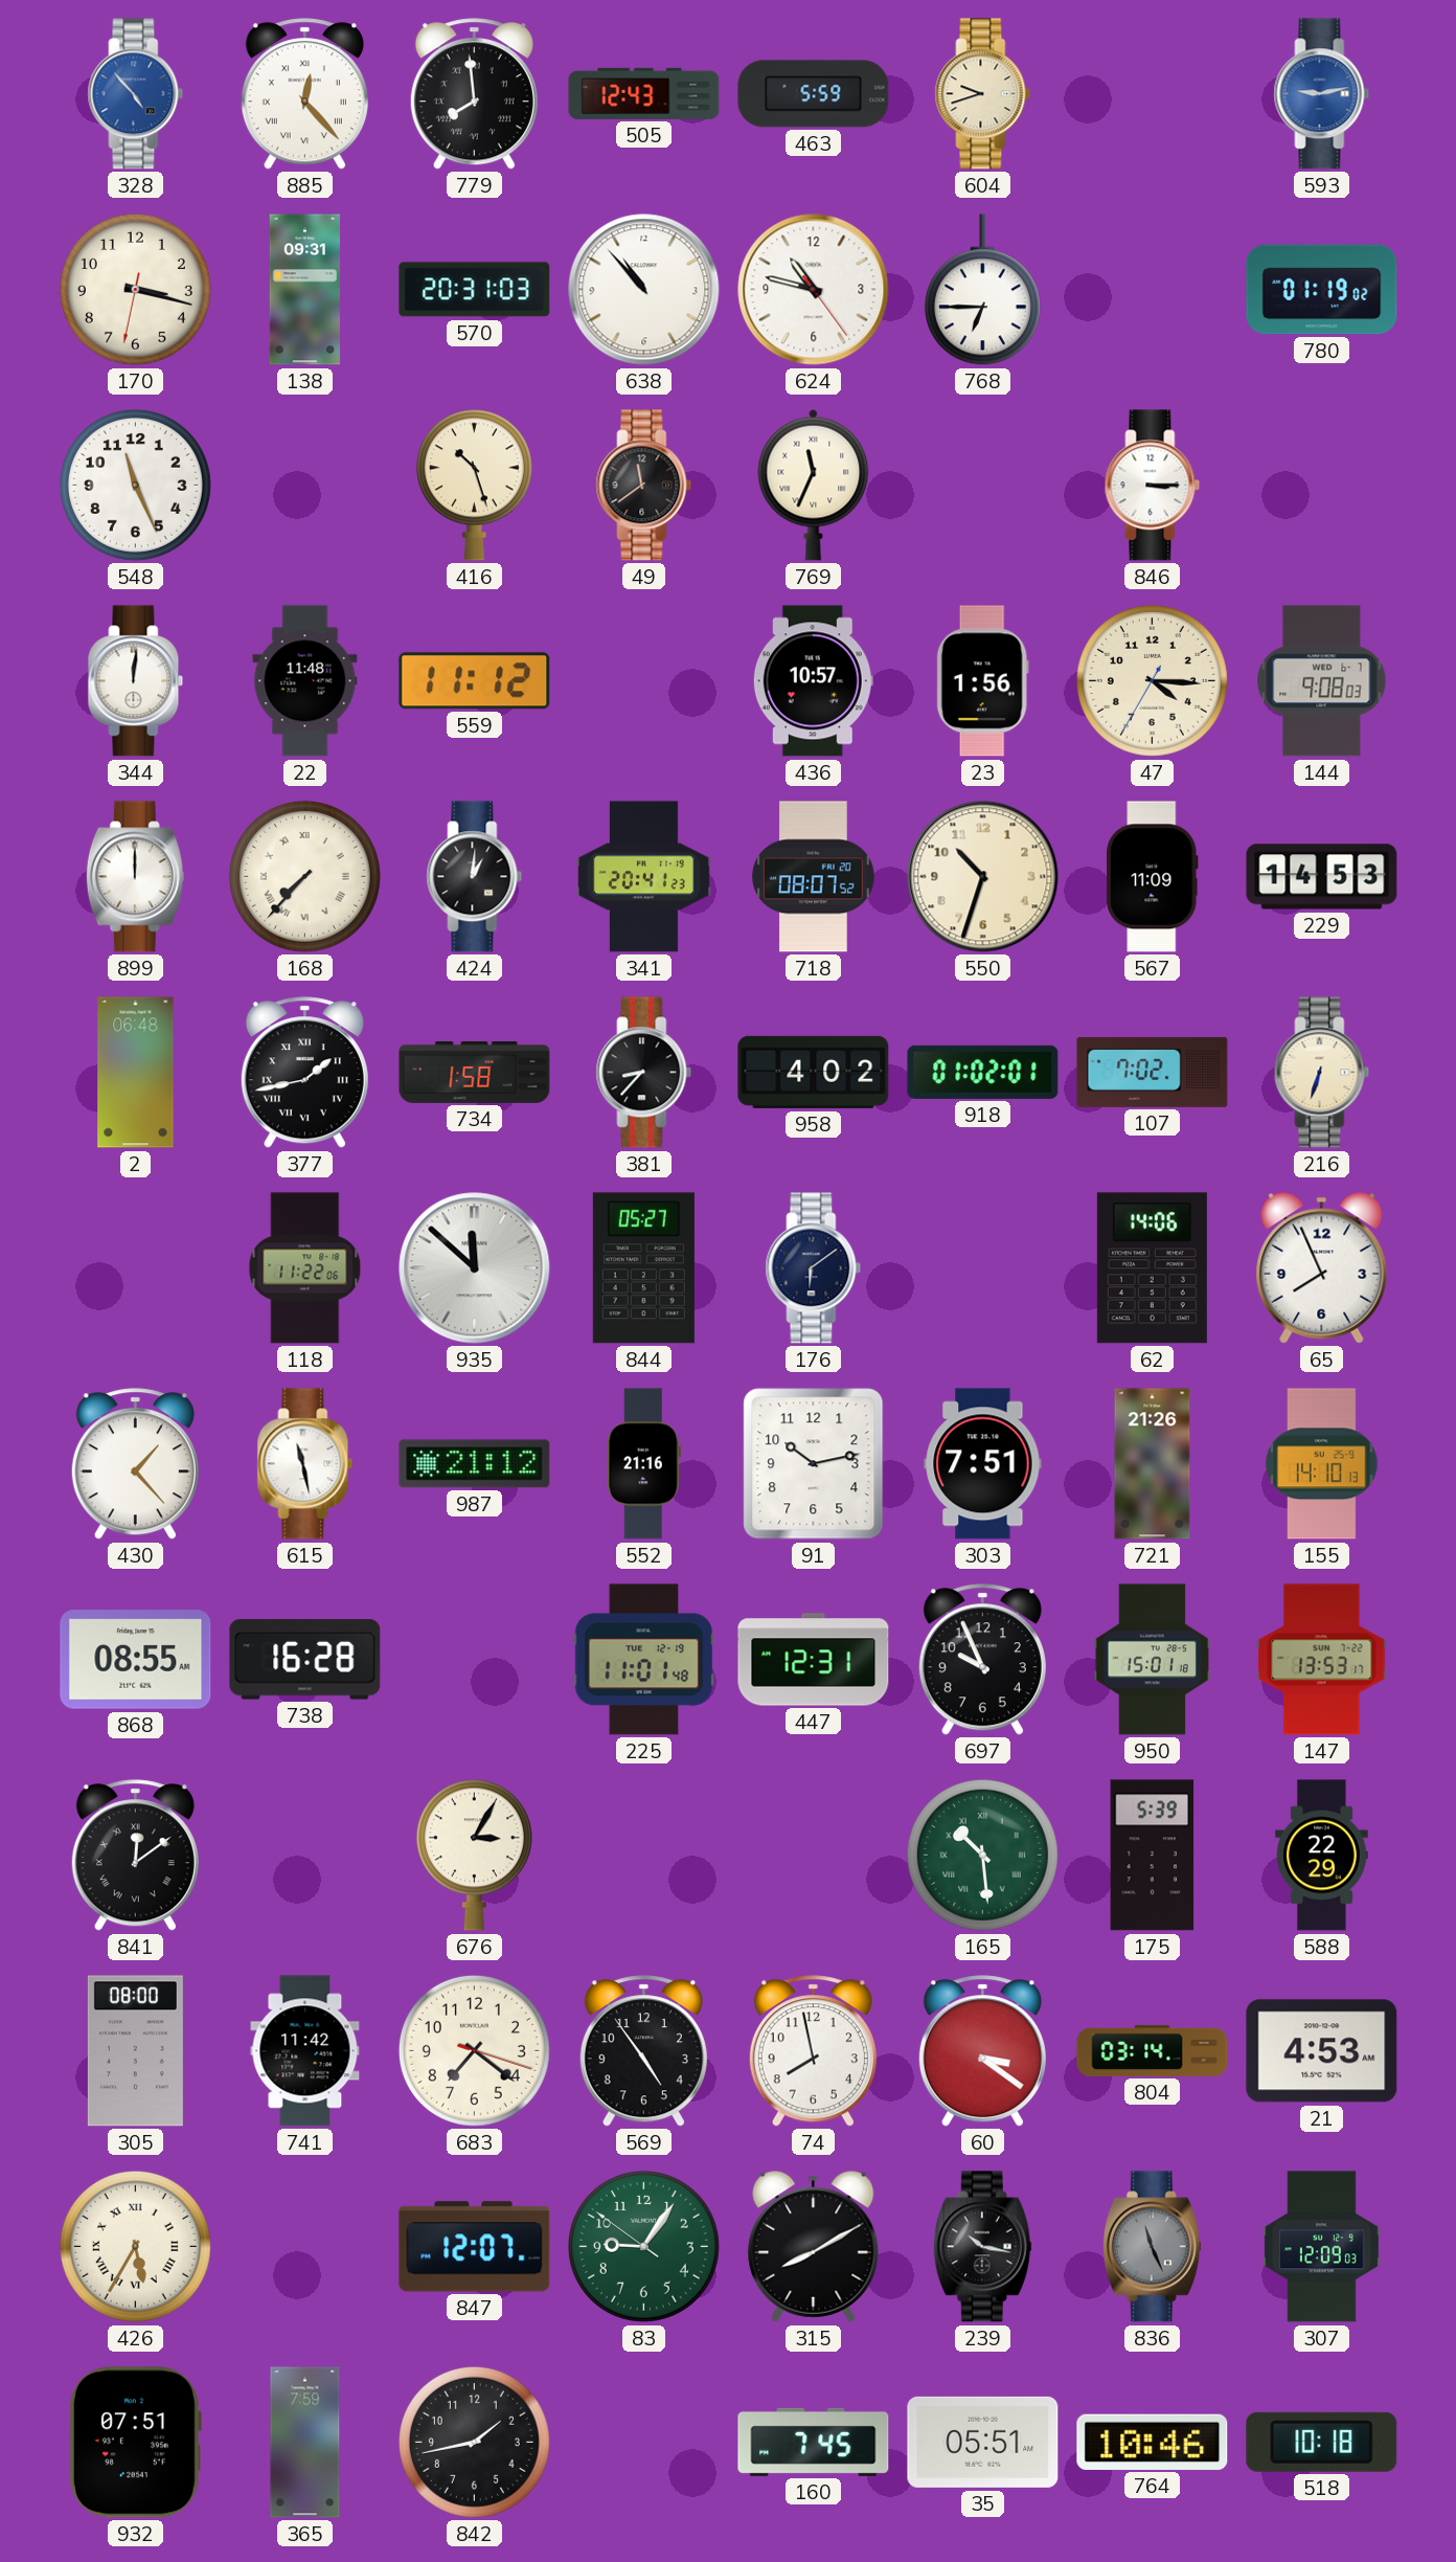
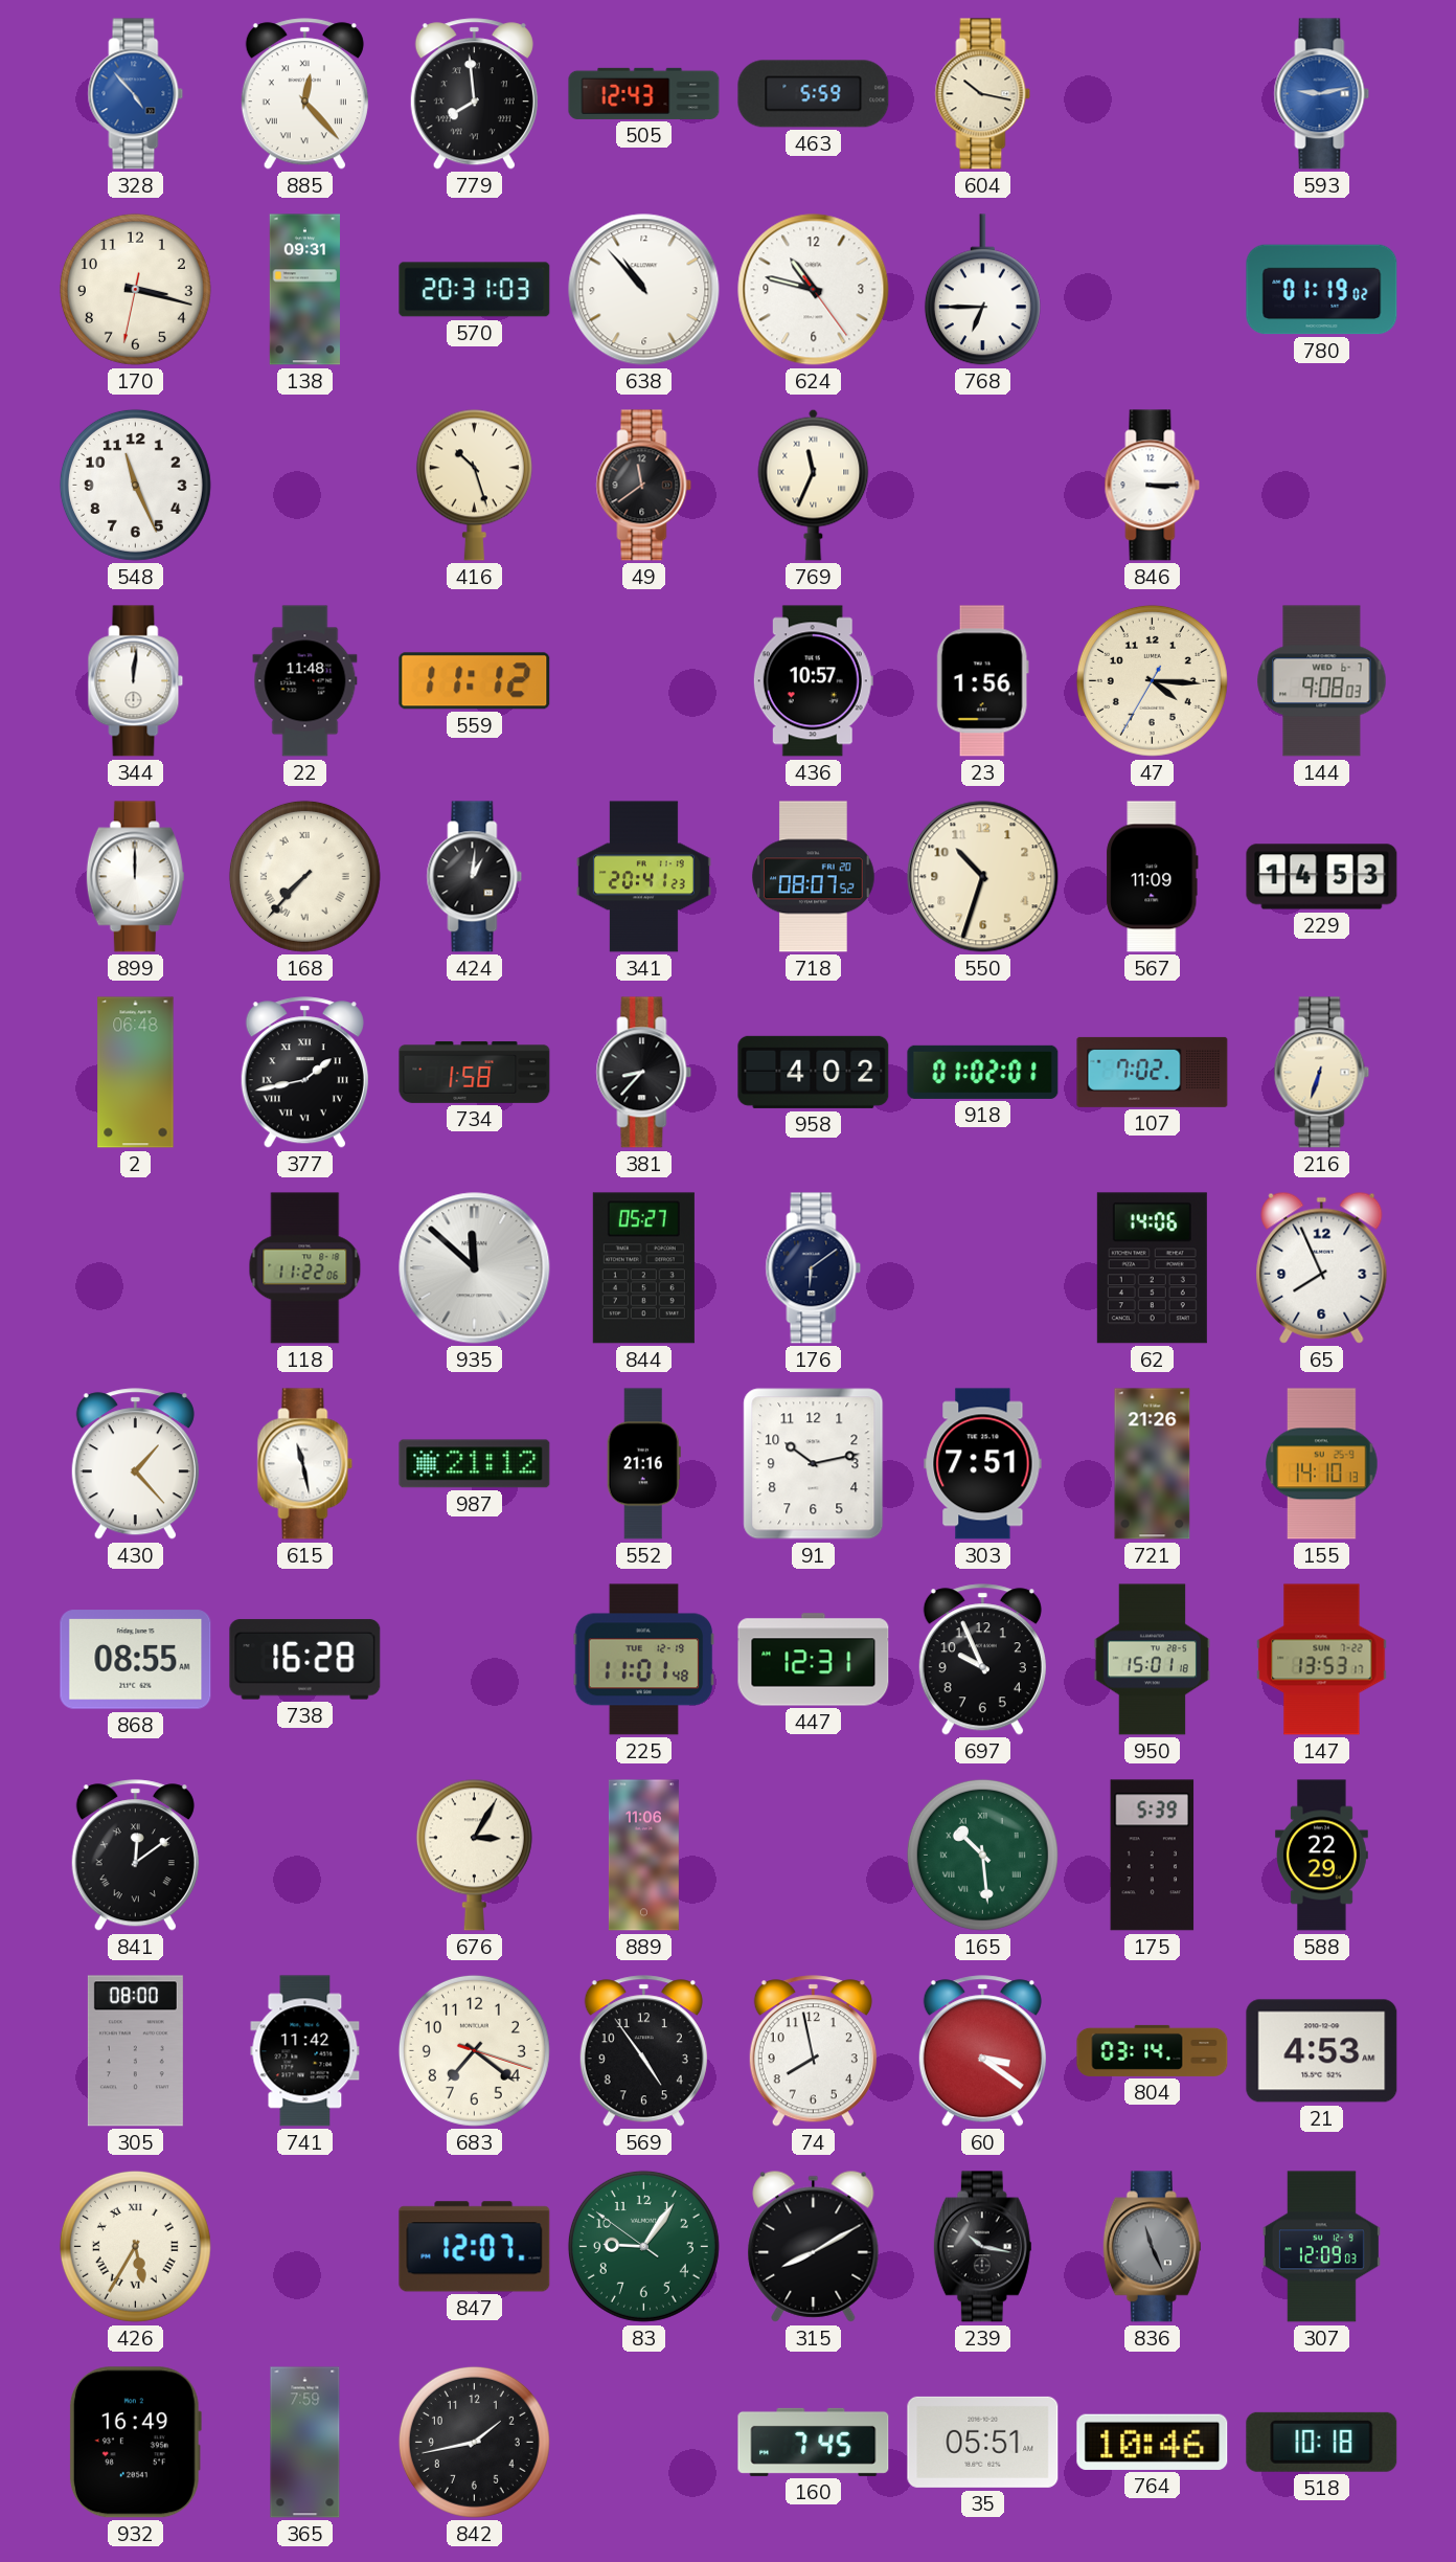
604: 9:42 -> 10:17
889: none -> 11:06
932: 07:51 -> 16:49
